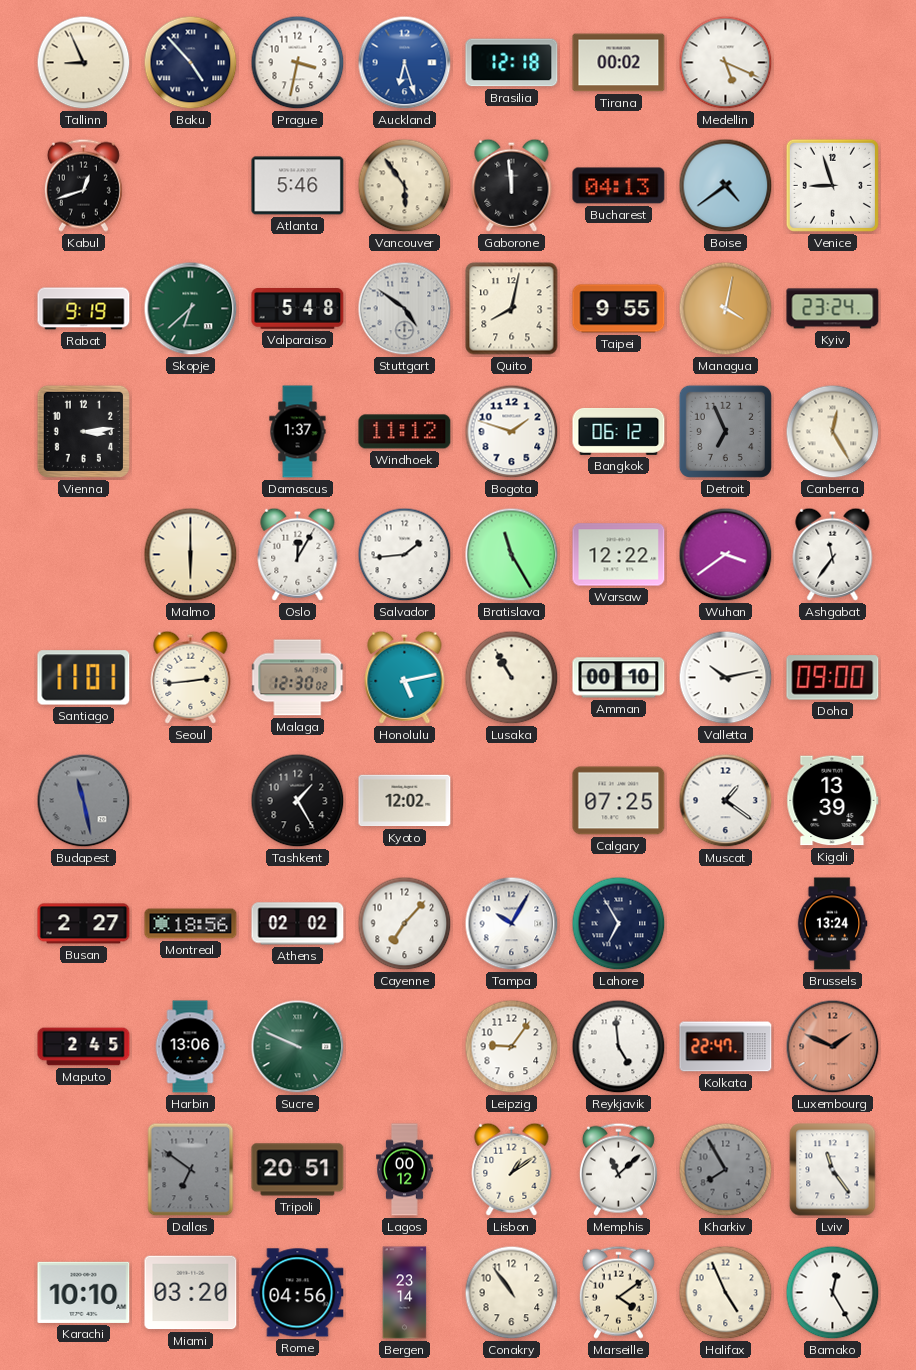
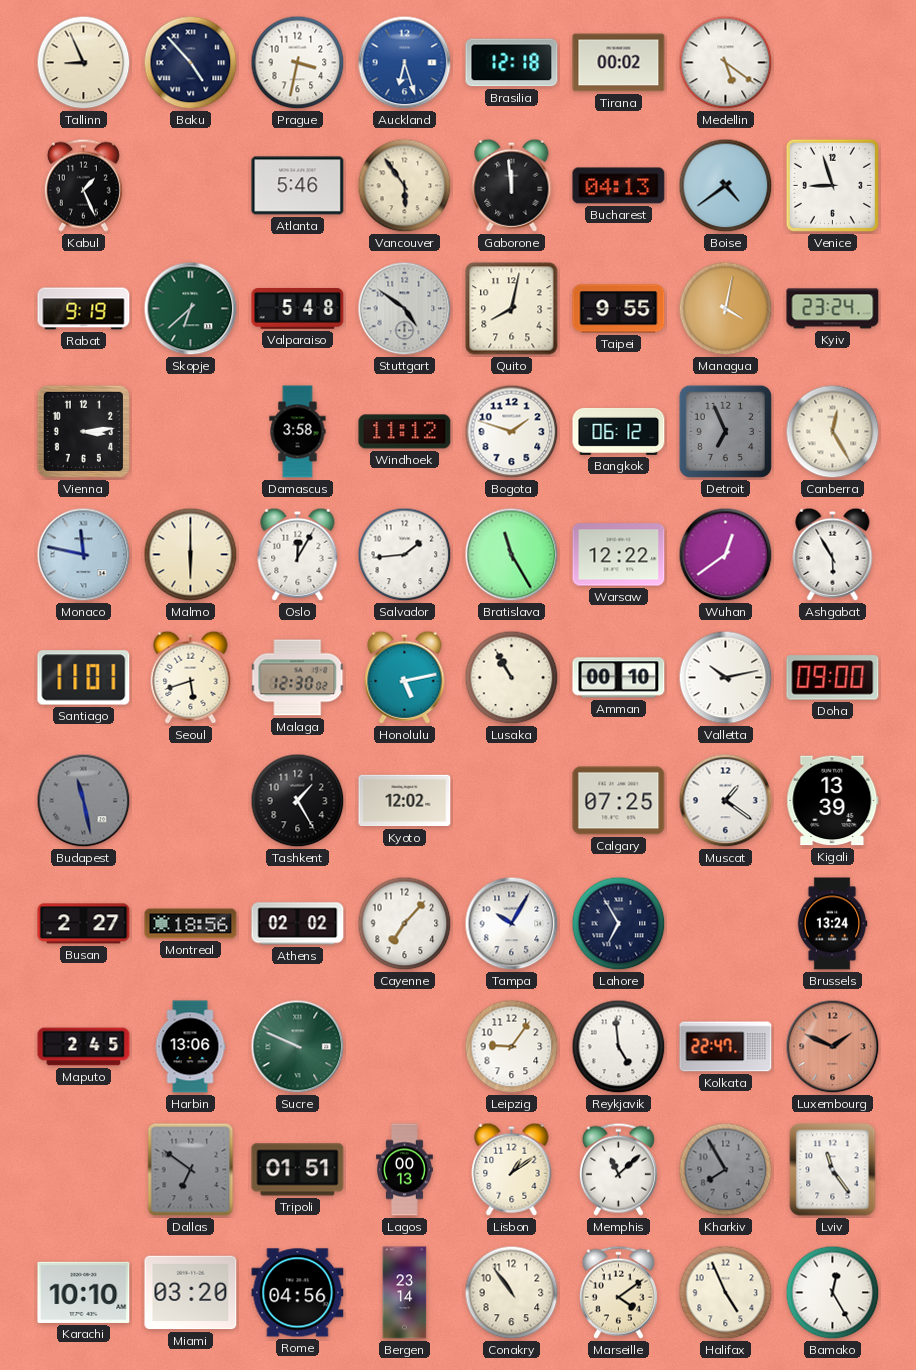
Medellin: 5:19 -> 5:21
Kabul: 12:42 -> 1:26
Damascus: 1:37 -> 3:58
Monaco: none -> 11:47
Wuhan: 3:39 -> 12:39
Ashgabat: 11:36 -> 5:55
Seoul: 2:44 -> 5:42
Tripoli: 20:51 -> 01:51
Lagos: 00:12 -> 00:13
